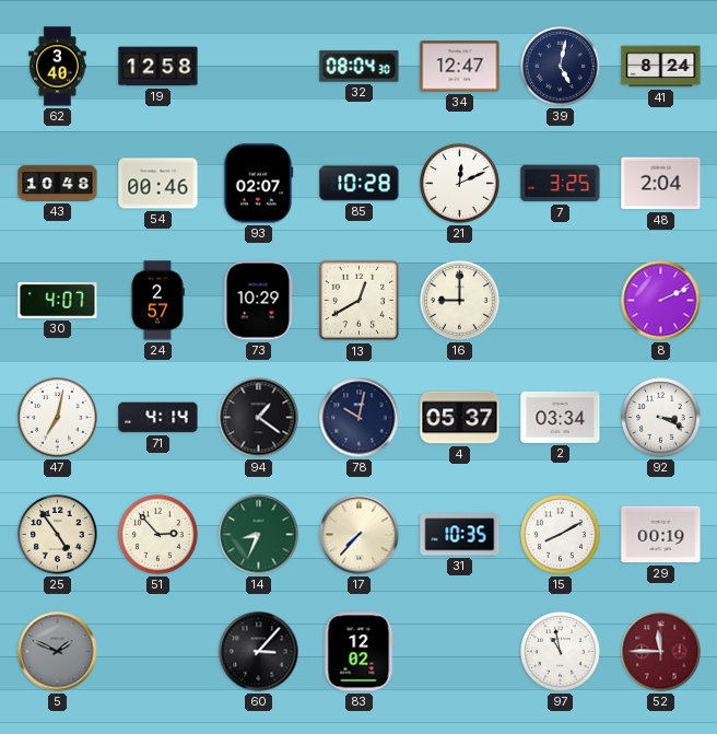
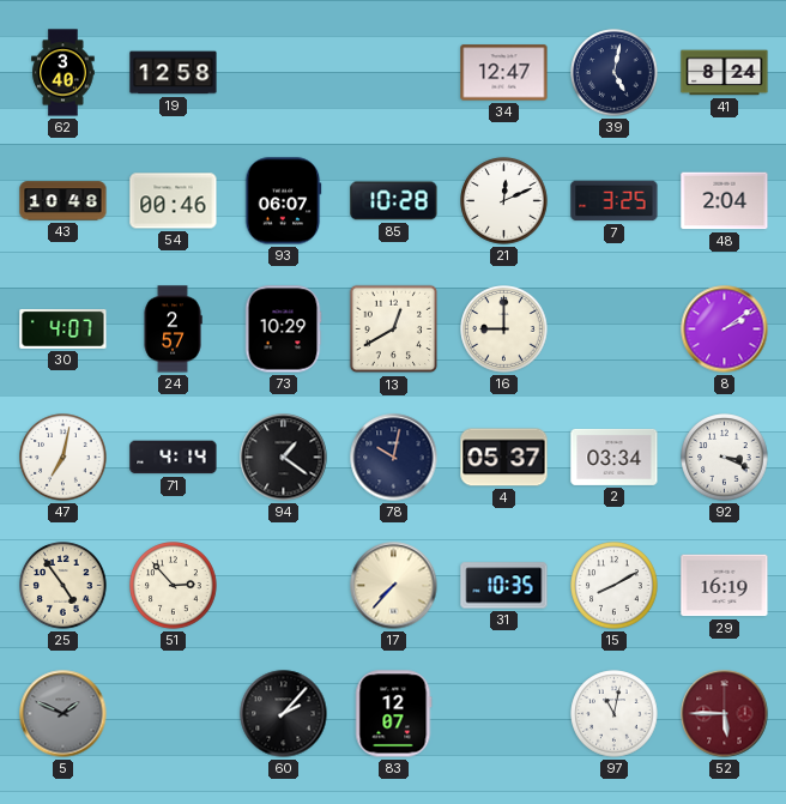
32: 08:04 -> none
93: 02:07 -> 06:07
8: 2:11 -> 2:09
14: 8:34 -> none
29: 00:19 -> 16:19
60: 3:07 -> 2:07
83: 12:02 -> 12:07
97: 10:58 -> 11:02
52: 11:45 -> 5:45
